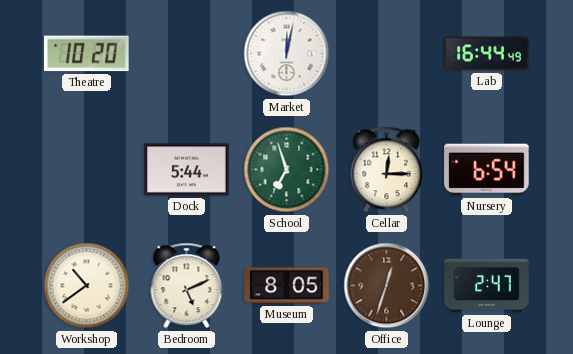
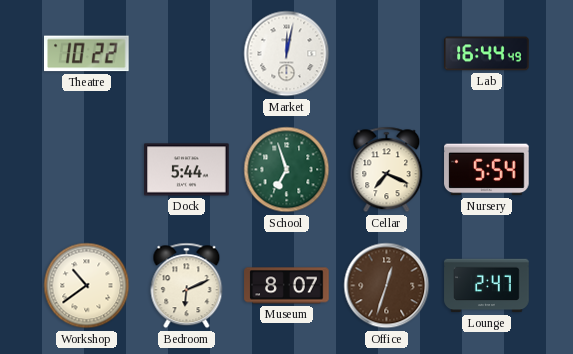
Theatre: 10:20 -> 10:22
Cellar: 12:15 -> 7:19
Nursery: 6:54 -> 5:54
Bedroom: 5:11 -> 6:11
Museum: 8:05 -> 8:07
